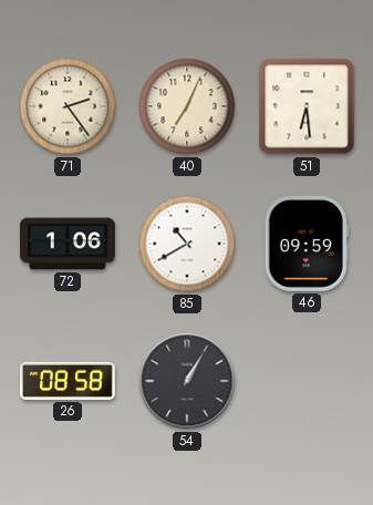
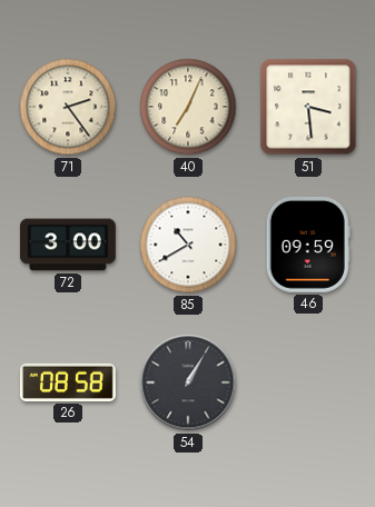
51: 6:29 -> 3:29
72: 1:06 -> 3:00
